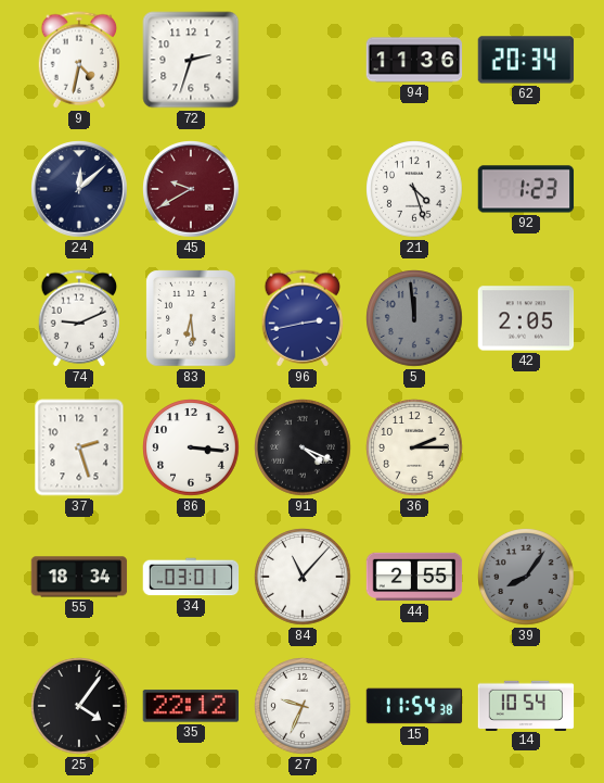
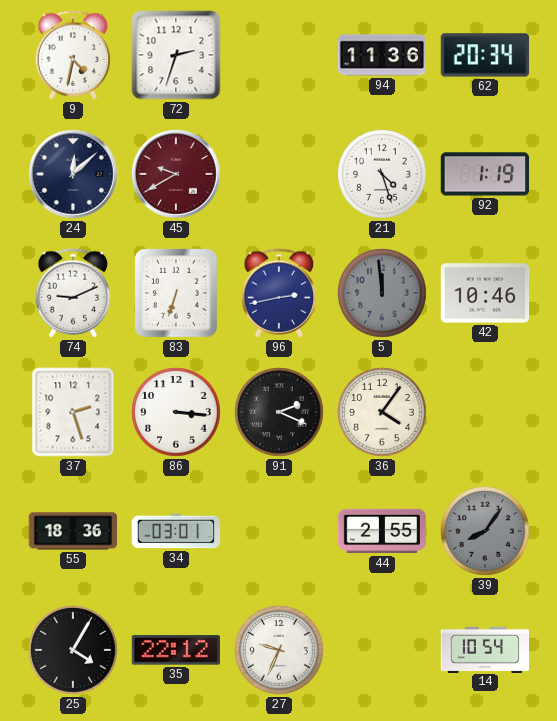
92: 1:23 -> 1:19
83: 6:29 -> 6:33
42: 2:05 -> 10:46
91: 4:19 -> 2:19
36: 2:15 -> 4:06
55: 18:34 -> 18:36
84: 11:07 -> none
25: 4:06 -> 4:05
15: 11:54 -> none
